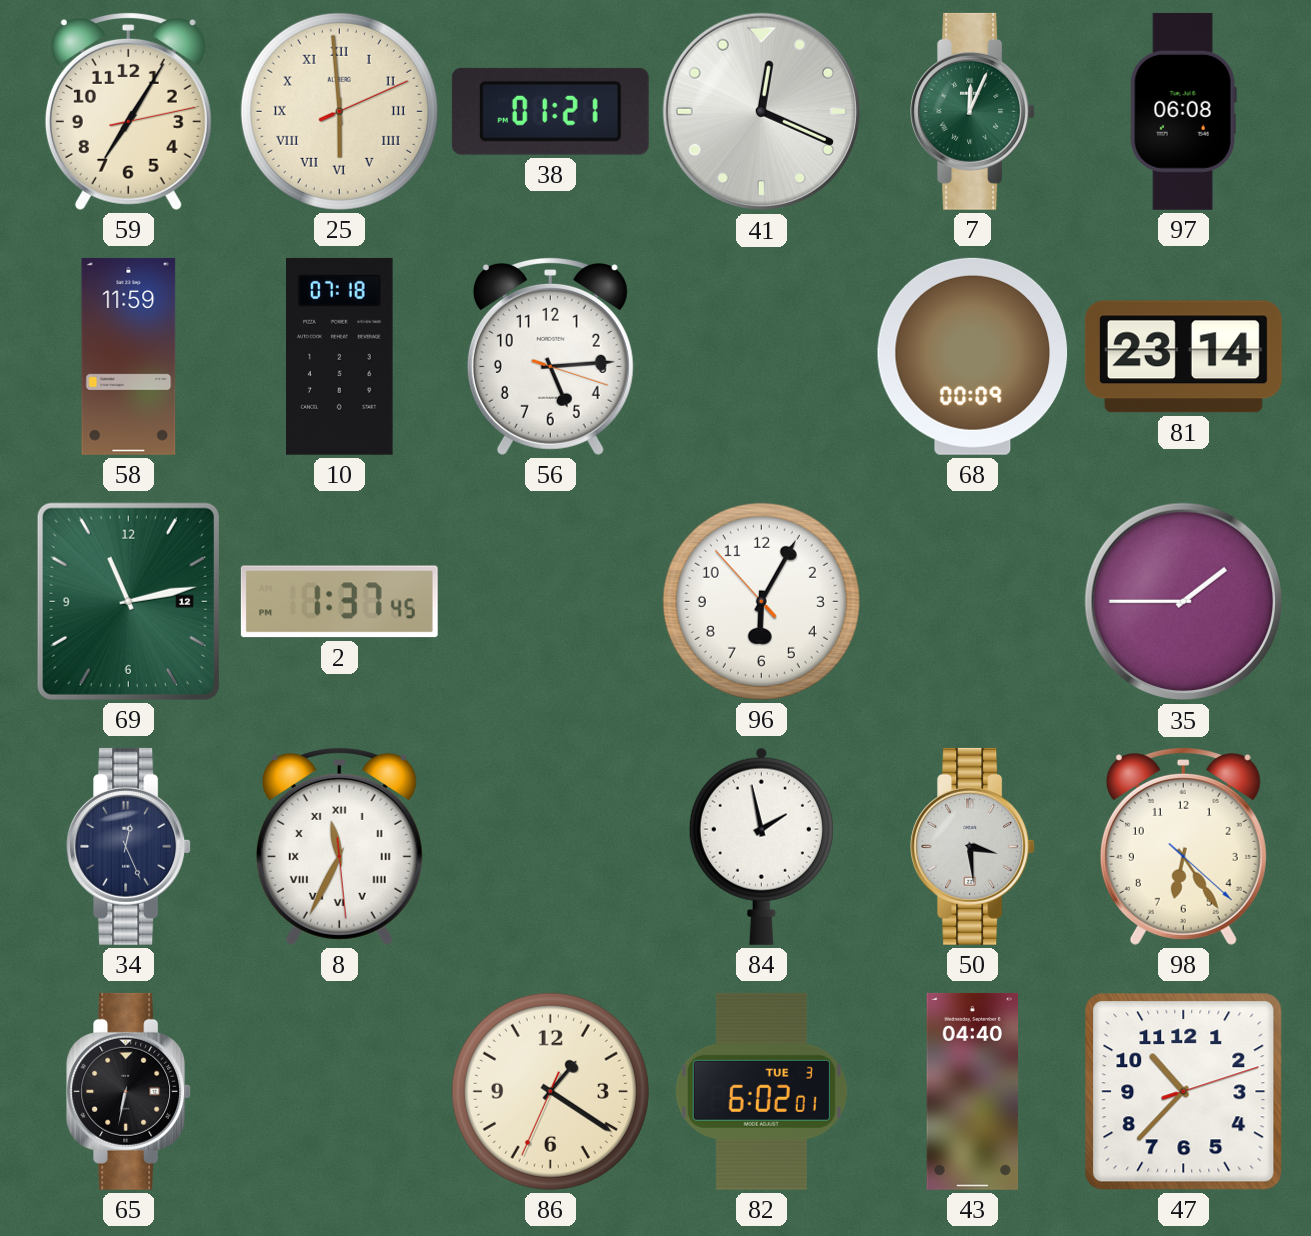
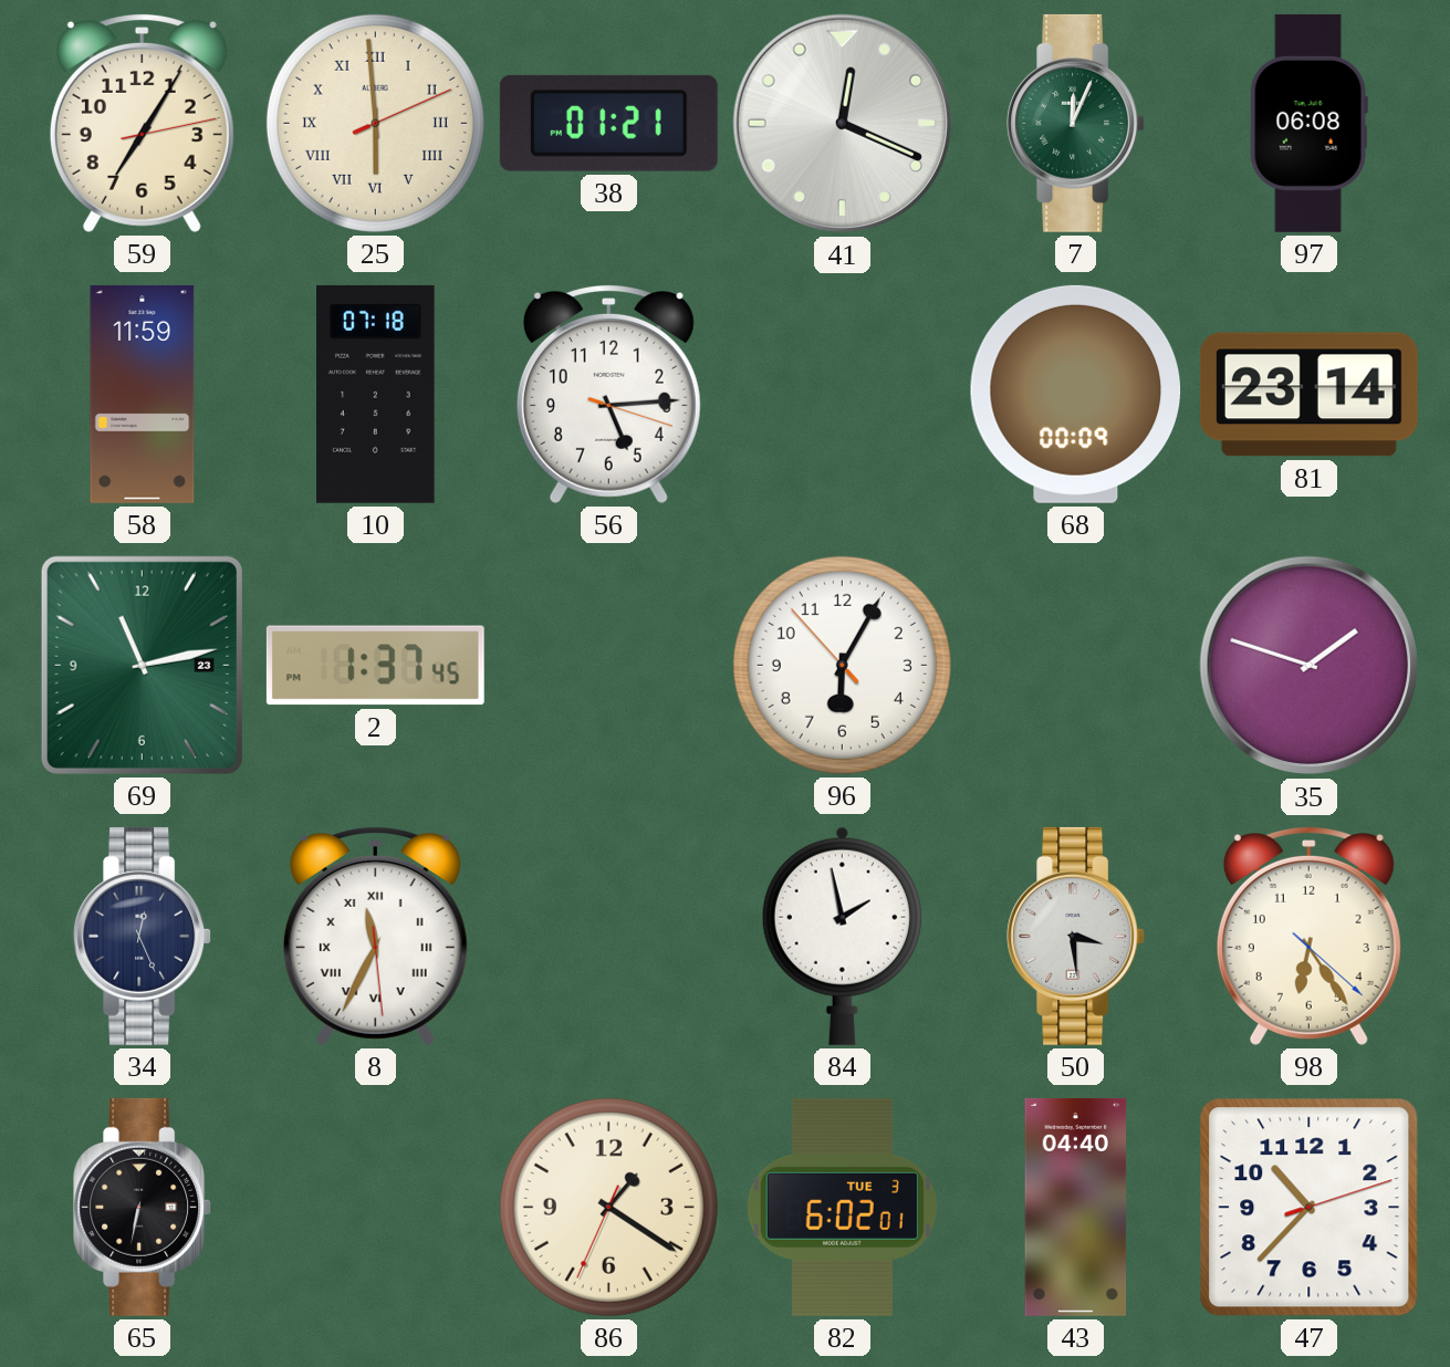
69 date: 12 -> 23
35: 1:45 -> 1:48
